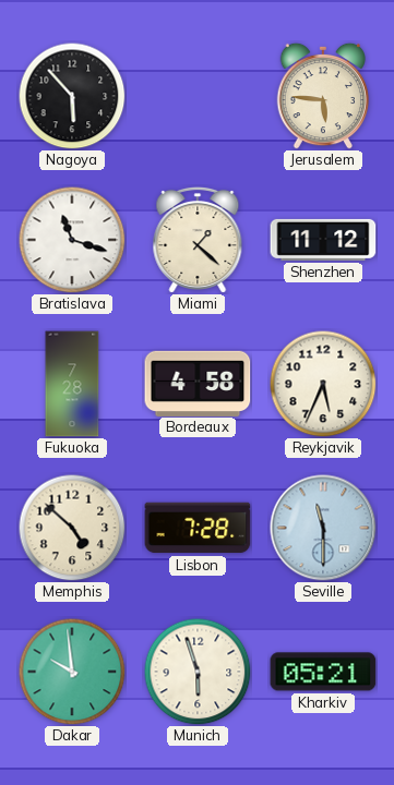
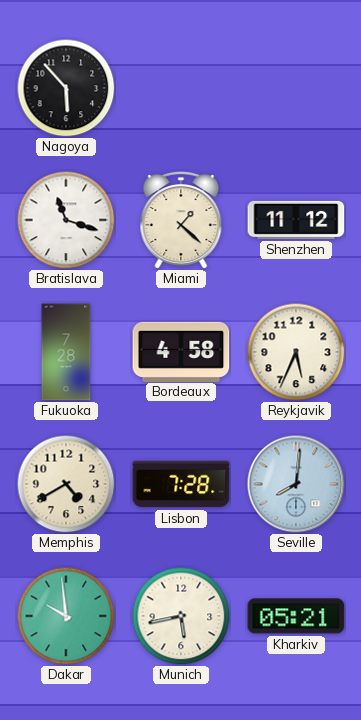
Jerusalem: 5:46 -> none
Memphis: 4:52 -> 4:40
Seville: 11:30 -> 8:01
Munich: 5:57 -> 5:43
